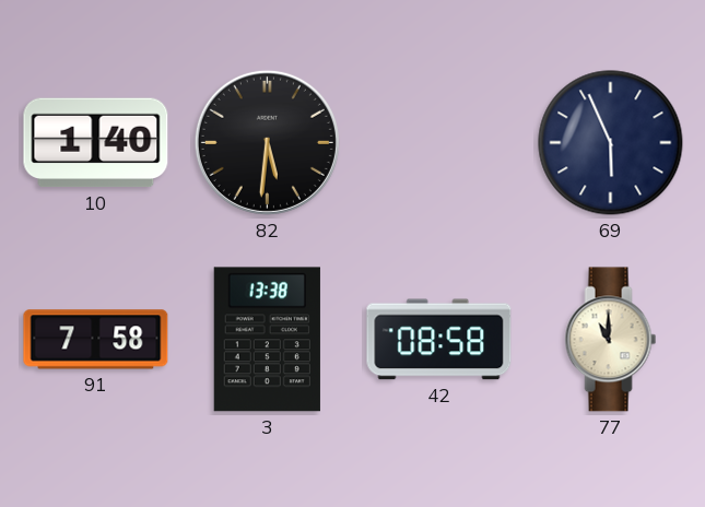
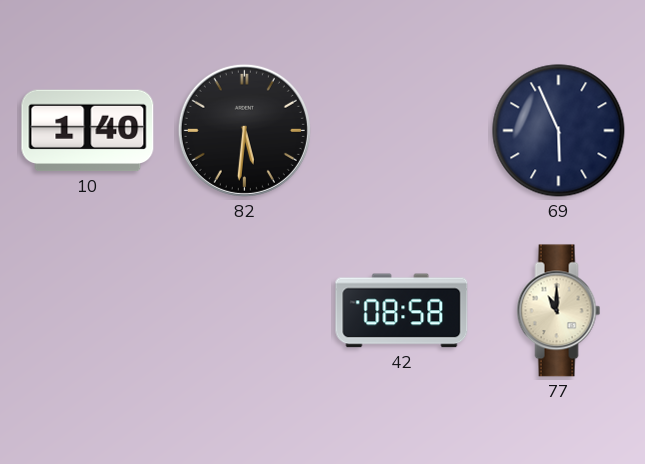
91: 7:58 -> none
3: 13:38 -> none
